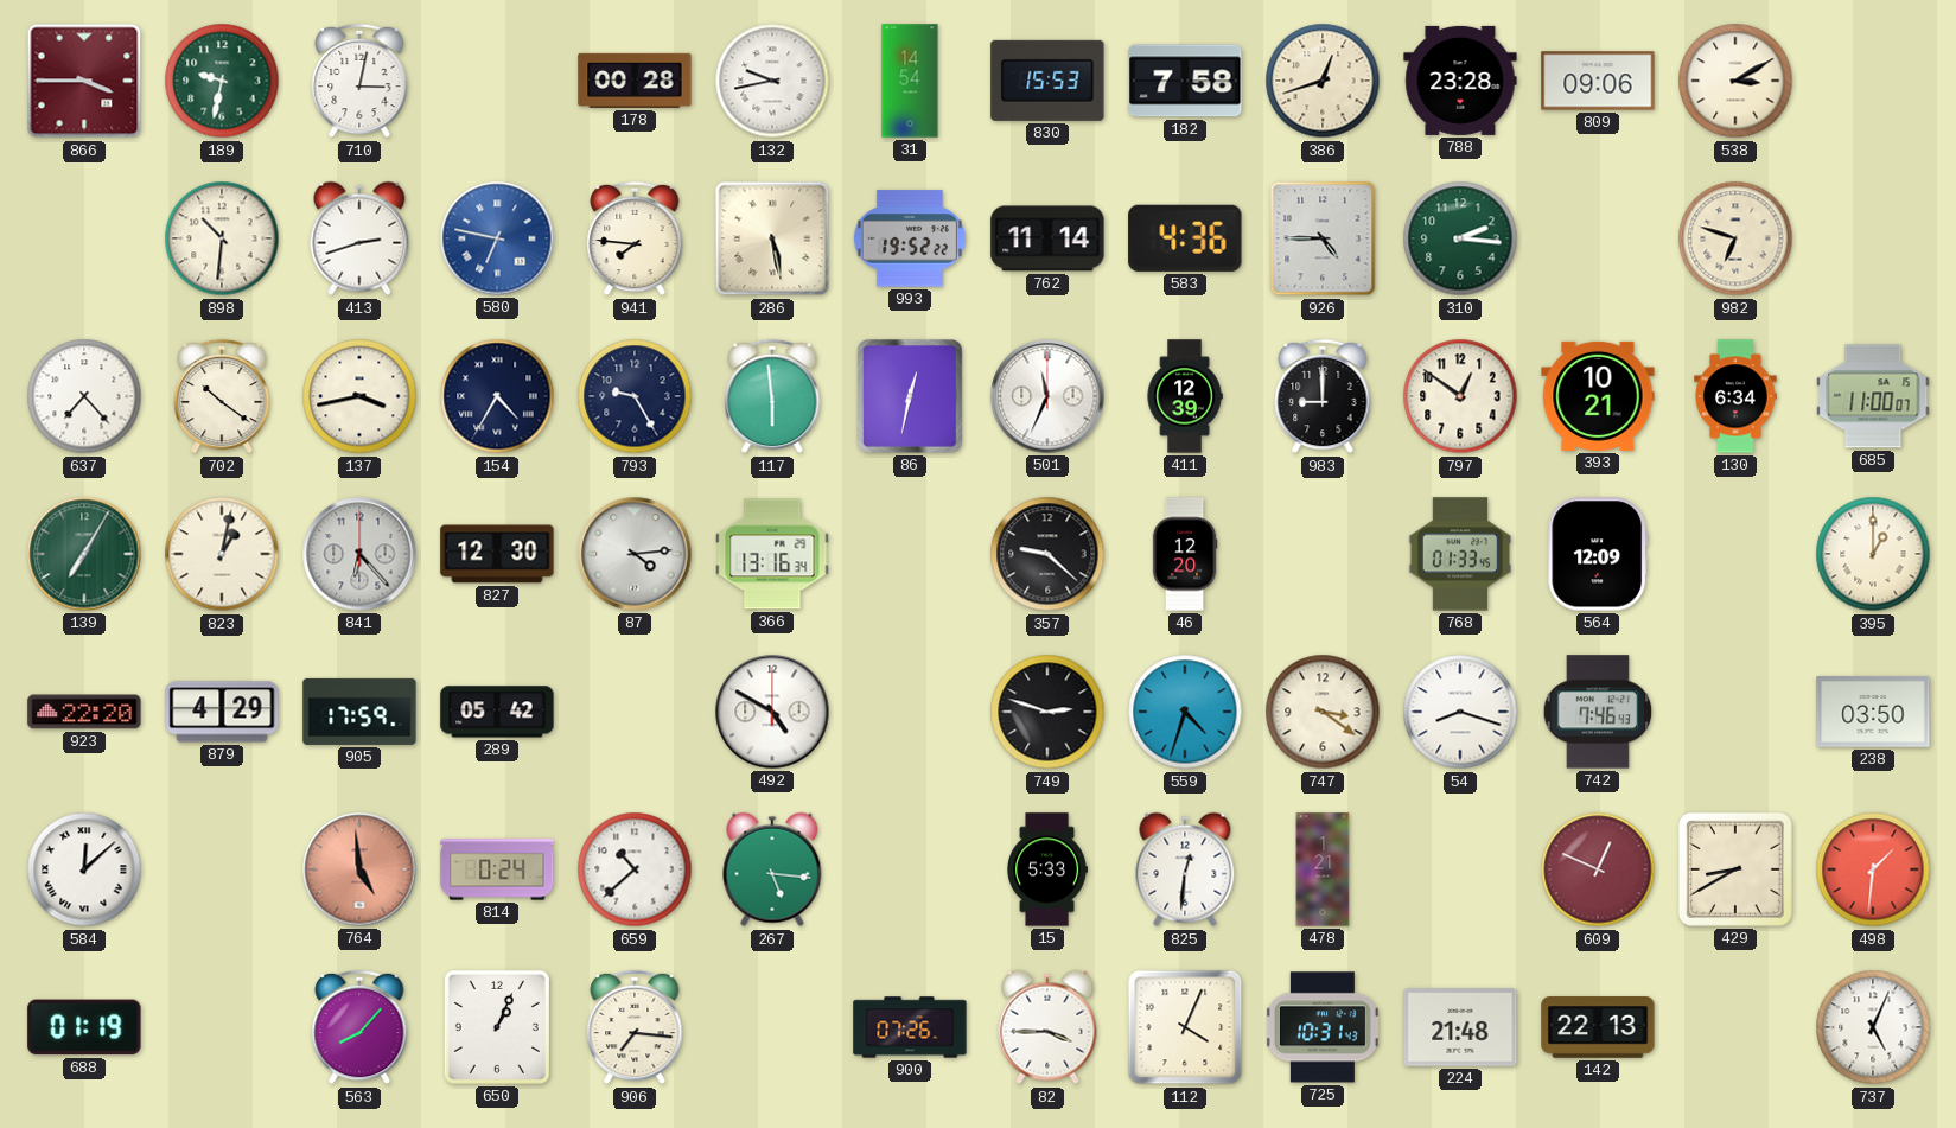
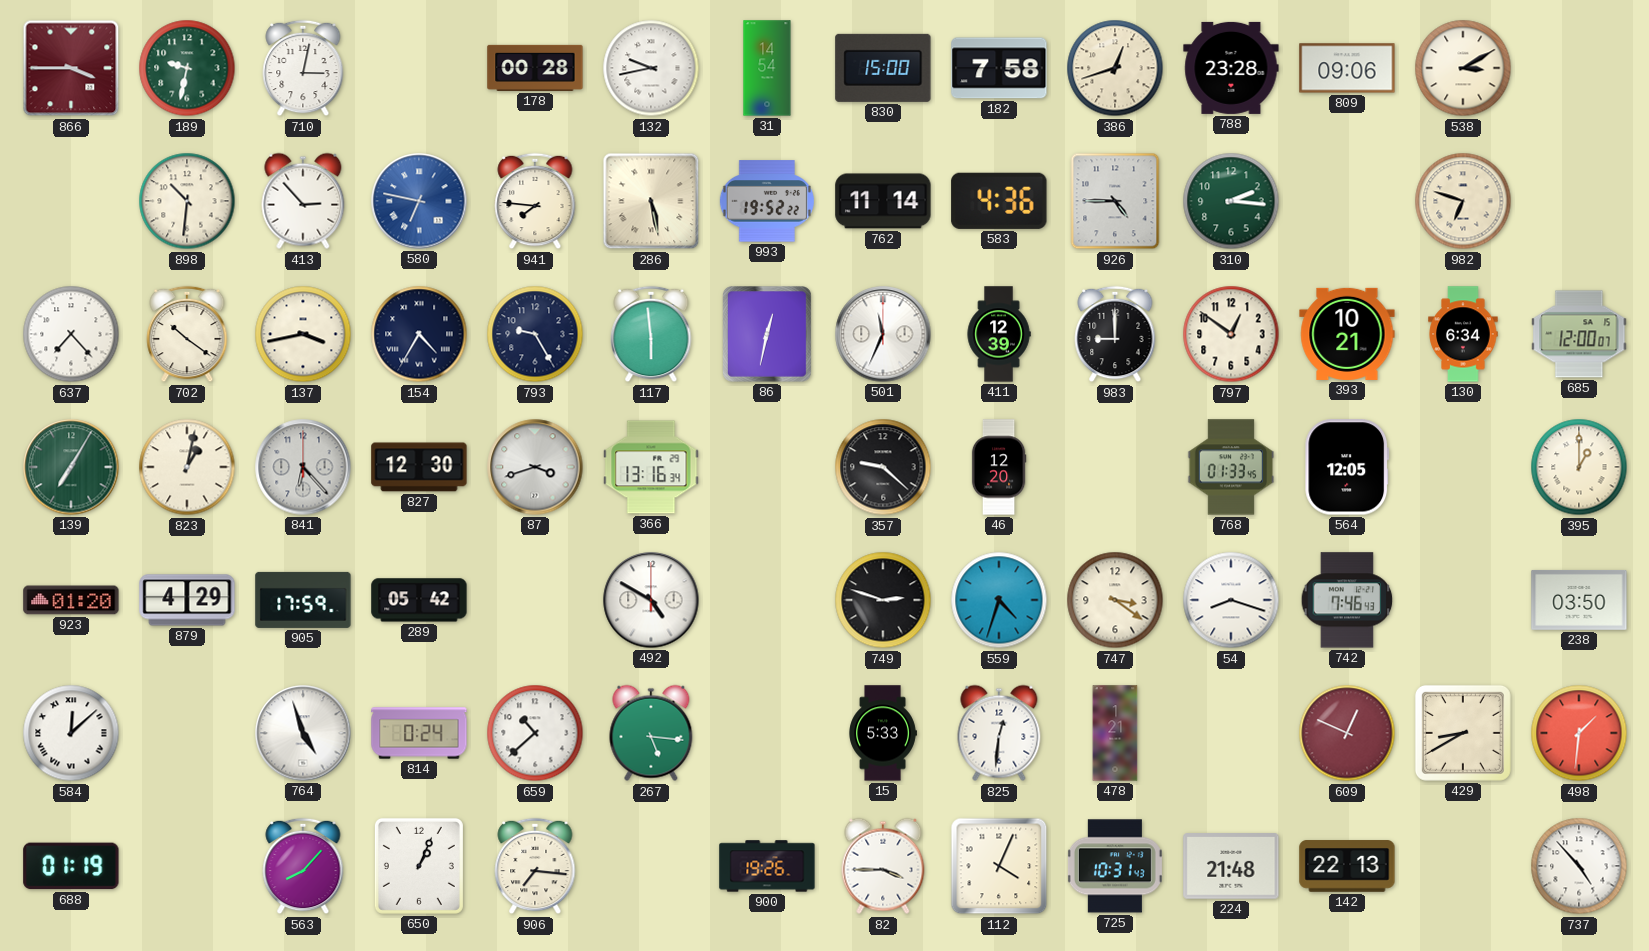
830: 15:53 -> 15:00
413: 2:42 -> 2:53
685: 11:00 -> 12:00
87: 4:14 -> 3:42
564: 12:09 -> 12:05
923: 22:20 -> 01:20
764: 4:59 -> 4:57
764 dial: salmon -> white
900: 07:26 -> 19:26
737: 5:04 -> 4:53
